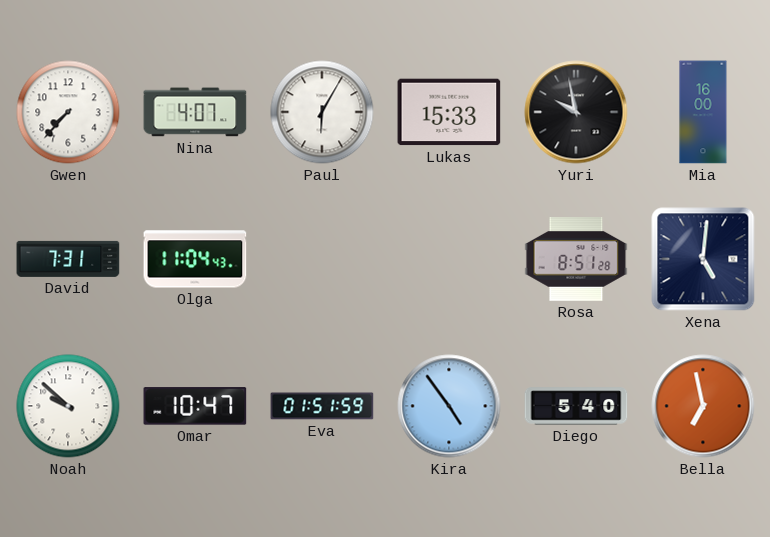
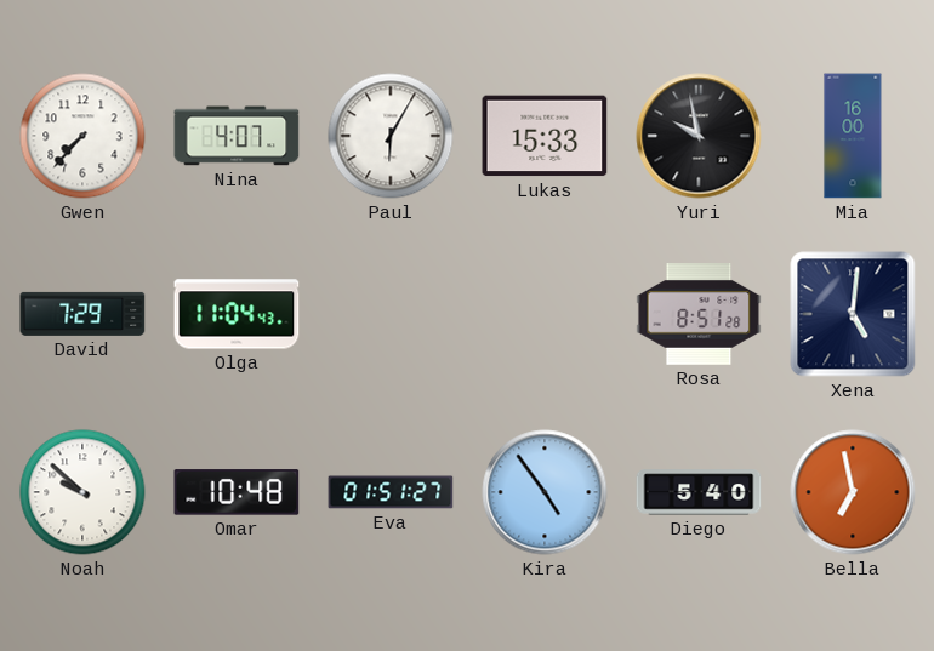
David: 7:31 -> 7:29
Omar: 10:47 -> 10:48
Eva: 01:51:59 -> 01:51:27
